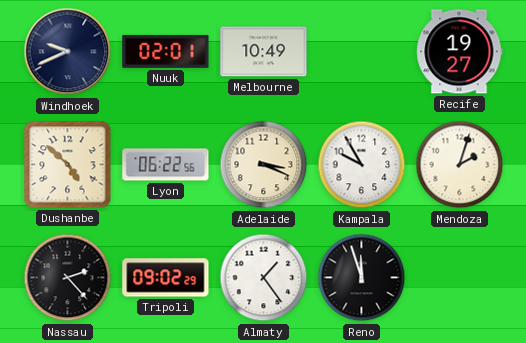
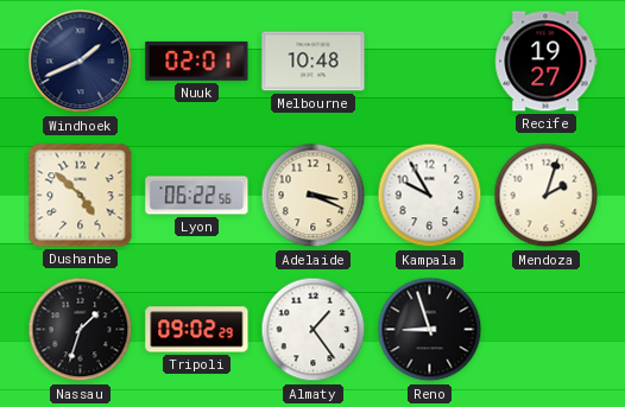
Windhoek: 9:41 -> 1:41
Melbourne: 10:49 -> 10:48
Nassau: 2:23 -> 1:33
Reno: 11:57 -> 8:57
